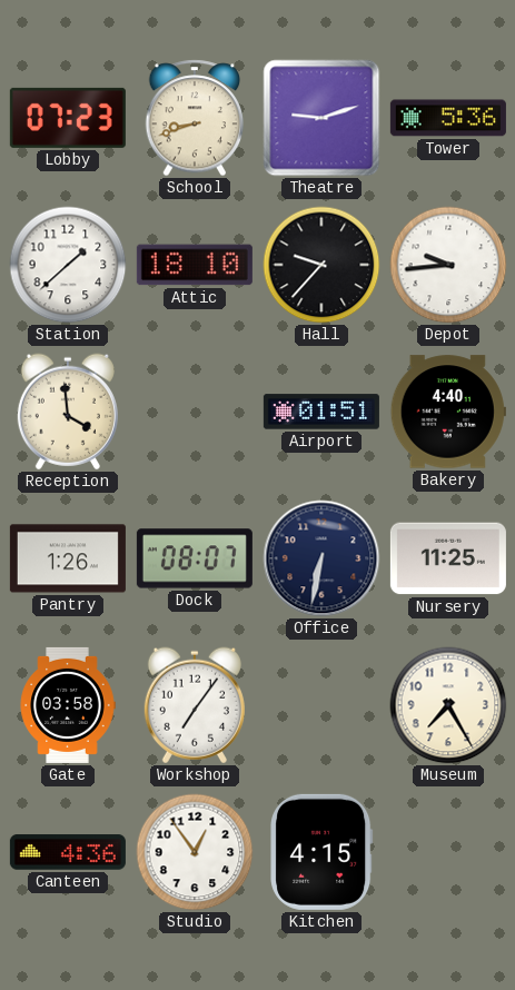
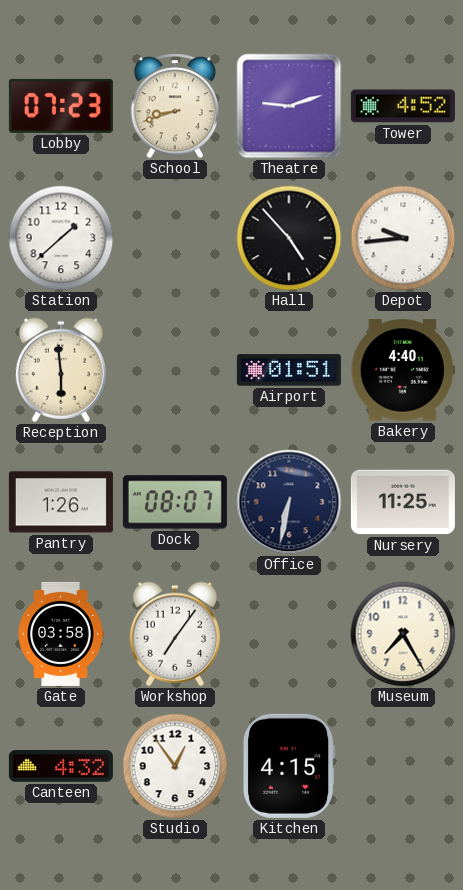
Tower: 5:36 -> 4:52
Attic: 18:10 -> none
Hall: 9:37 -> 4:53
Reception: 3:59 -> 5:59
Canteen: 4:36 -> 4:32
